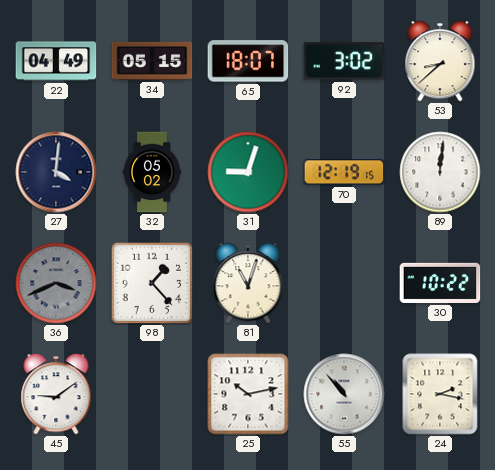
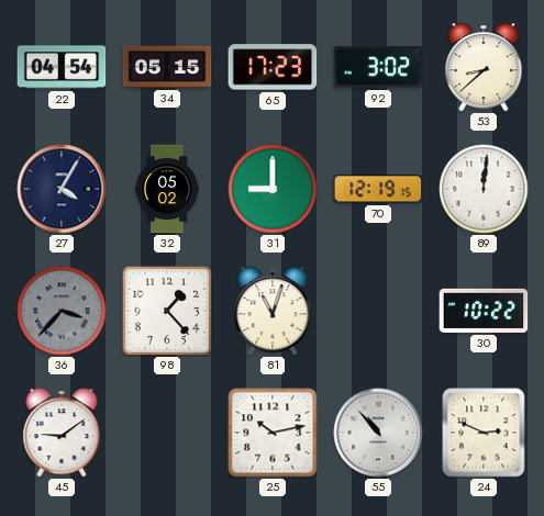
22: 04:49 -> 04:54
65: 18:07 -> 17:23
27: 4:01 -> 4:05
31: 9:03 -> 9:00
36: 3:41 -> 3:37
24: 2:17 -> 2:49
